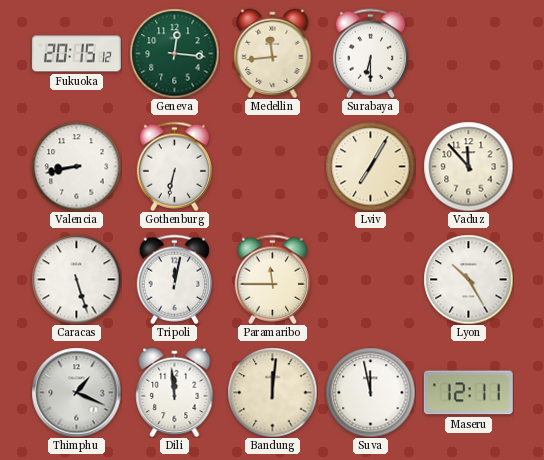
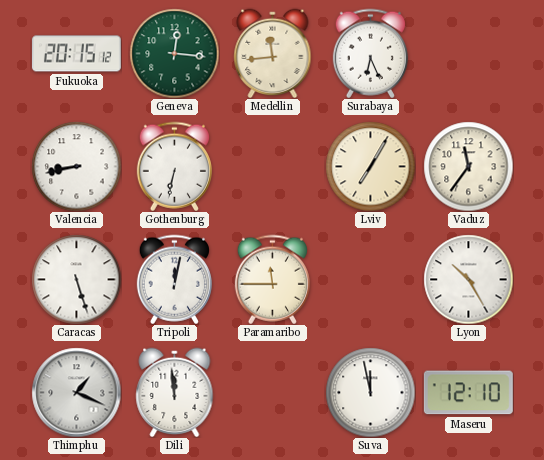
Surabaya: 6:30 -> 6:26
Vaduz: 11:53 -> 11:36
Bandung: 12:01 -> none
Maseru: 12:11 -> 12:10
